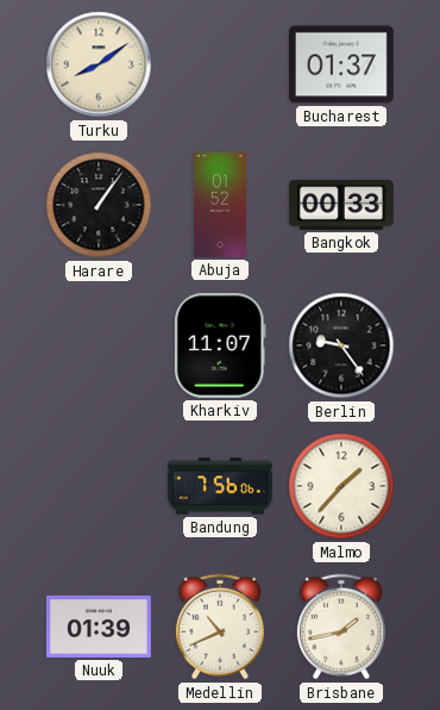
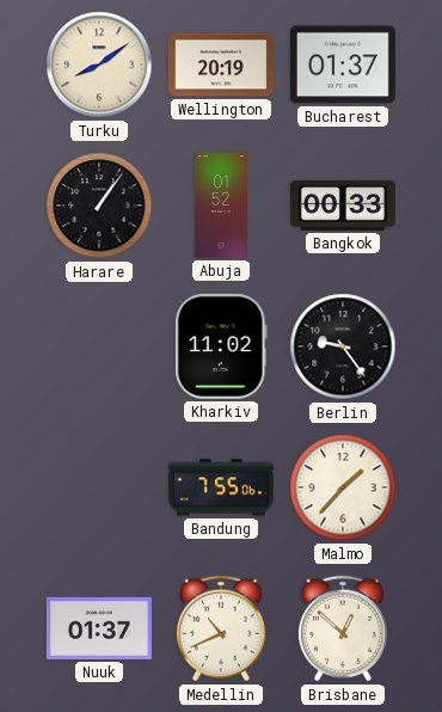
Wellington: none -> 20:19
Kharkiv: 11:07 -> 11:02
Bandung: 7:56 -> 7:55
Nuuk: 01:39 -> 01:37
Brisbane: 1:43 -> 12:52
